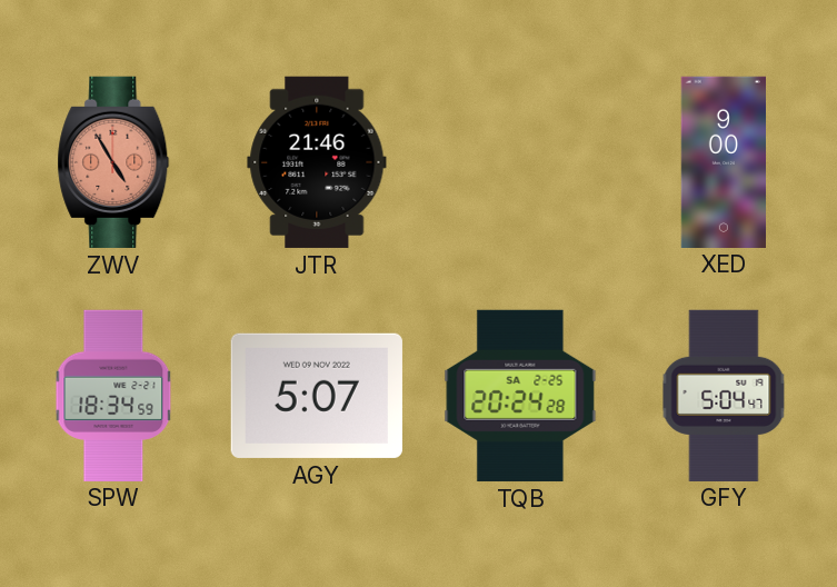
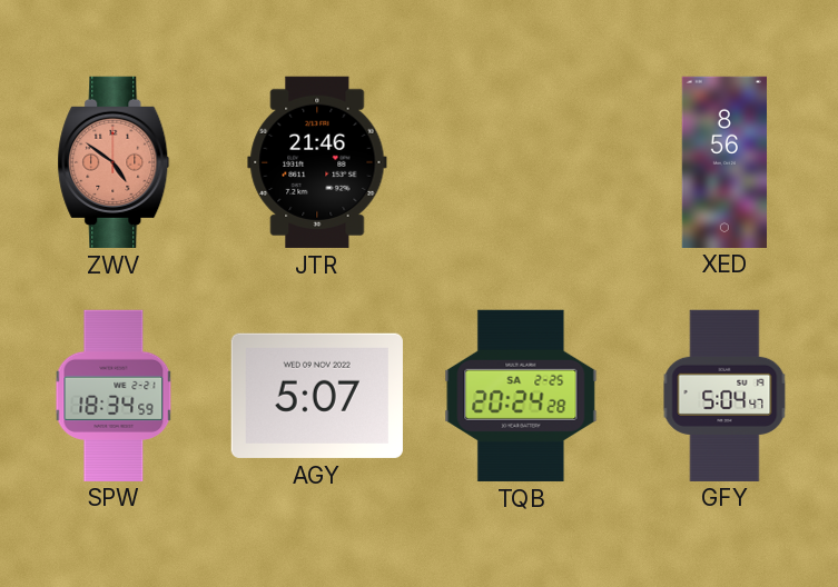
ZWV: 4:55 -> 4:51
XED: 9:00 -> 8:56
